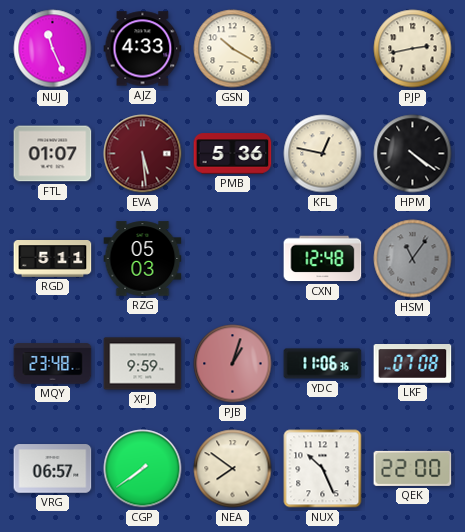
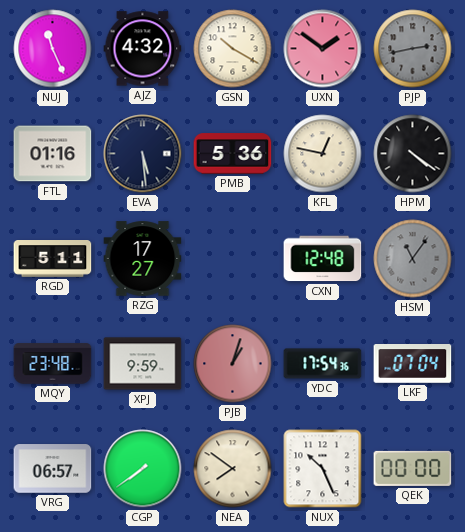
AJZ: 4:33 -> 4:32
UXN: none -> 1:51
PJP dial: cream -> grey
FTL: 01:07 -> 01:16
EVA dial: burgundy -> navy
RZG: 05:03 -> 17:27
YDC: 11:06 -> 17:54
LKF: 07:08 -> 07:04
QEK: 22:00 -> 00:00
